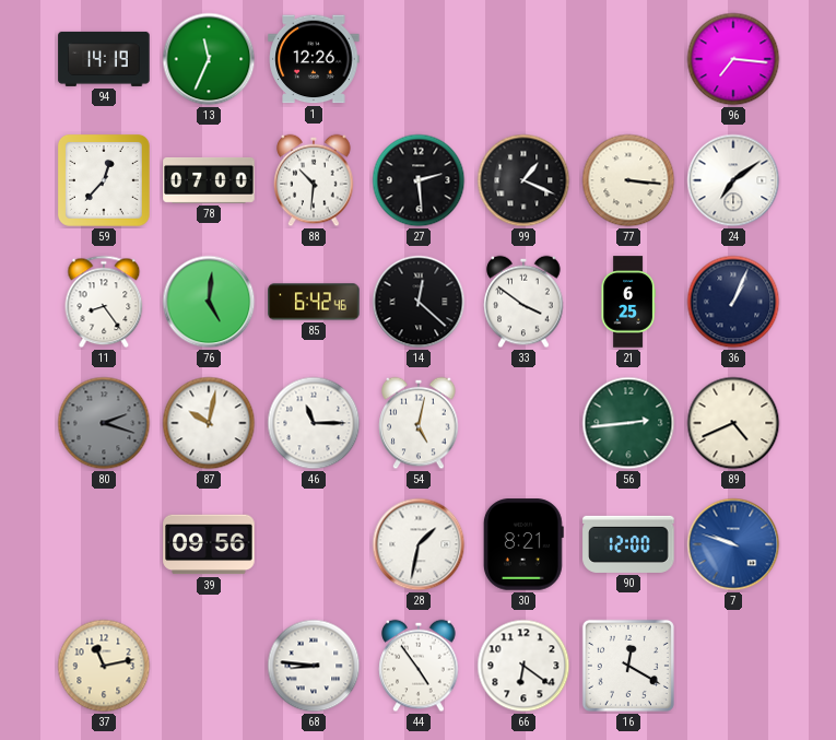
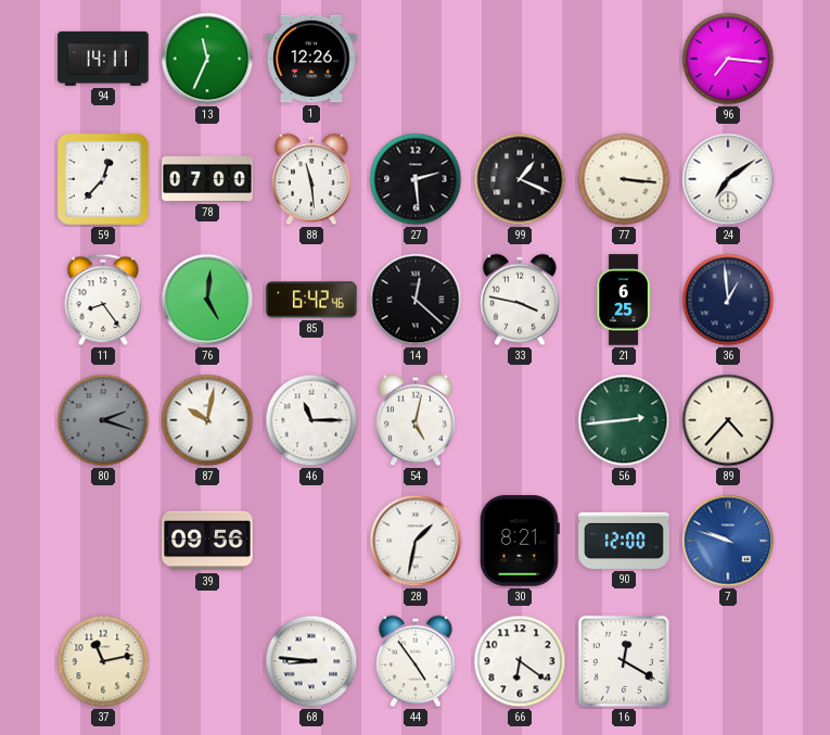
94: 14:19 -> 14:11
88: 10:31 -> 11:29
33: 3:51 -> 3:47
36: 1:04 -> 12:59
89: 4:41 -> 4:37
